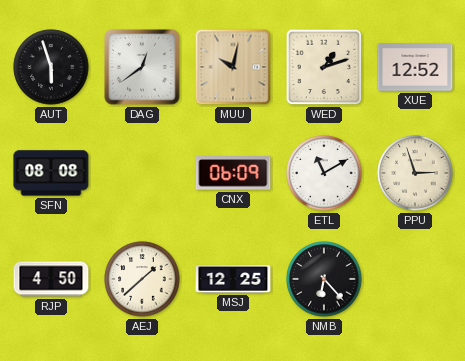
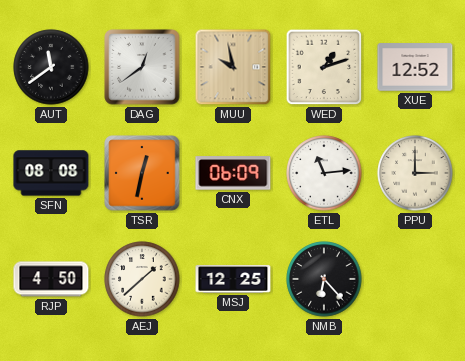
AUT: 5:57 -> 11:39
MUU: 10:02 -> 9:58
TSR: none -> 12:32
ETL: 11:10 -> 11:14
PPU: 2:57 -> 3:00
